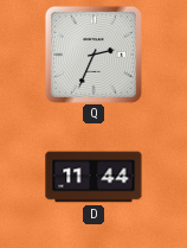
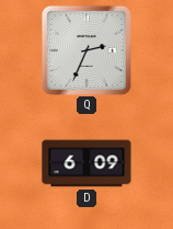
D: 11:44 -> 6:09
